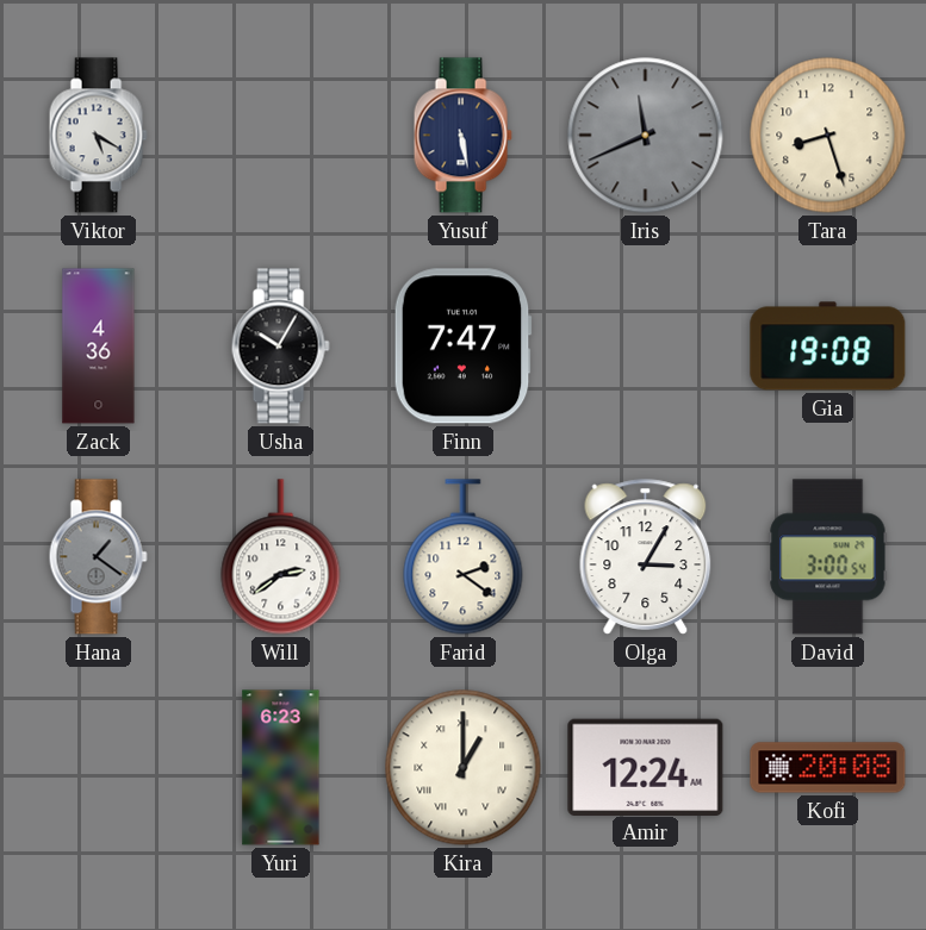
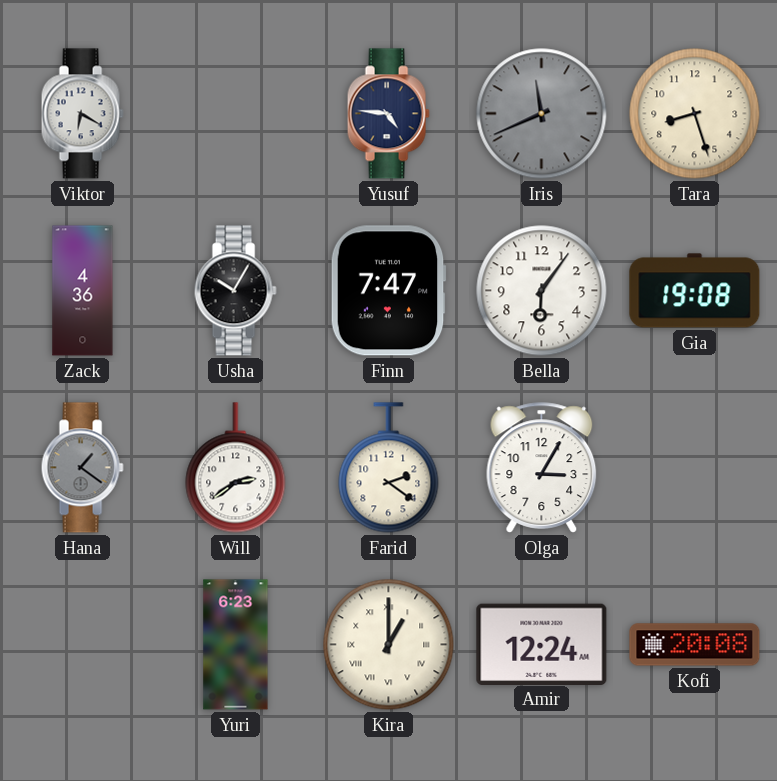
Viktor: 5:20 -> 6:20
Yusuf: 5:28 -> 4:46
Bella: none -> 6:06
David: 3:00 -> none
